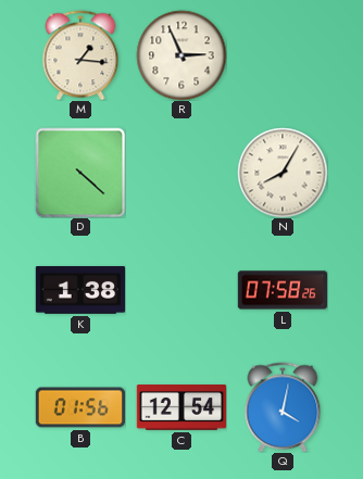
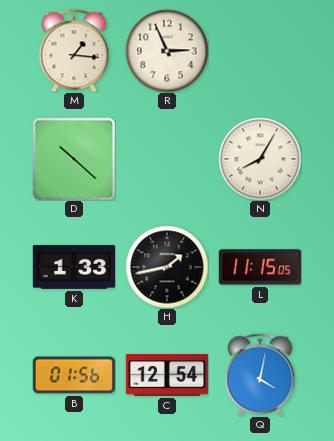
D: 4:22 -> 10:22
K: 1:38 -> 1:33
H: none -> 1:43
L: 07:58 -> 11:15
